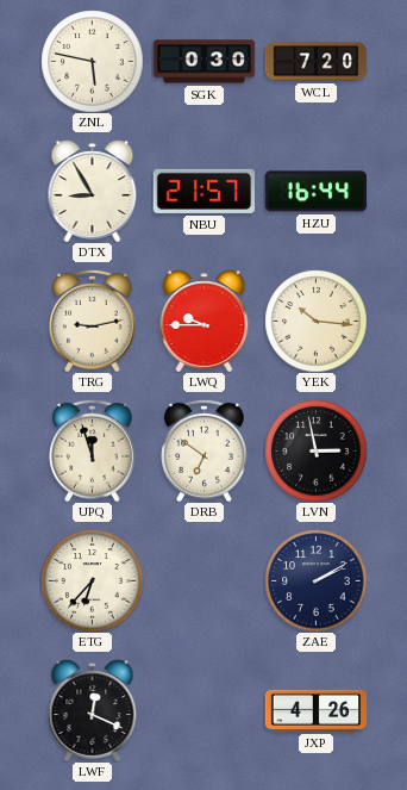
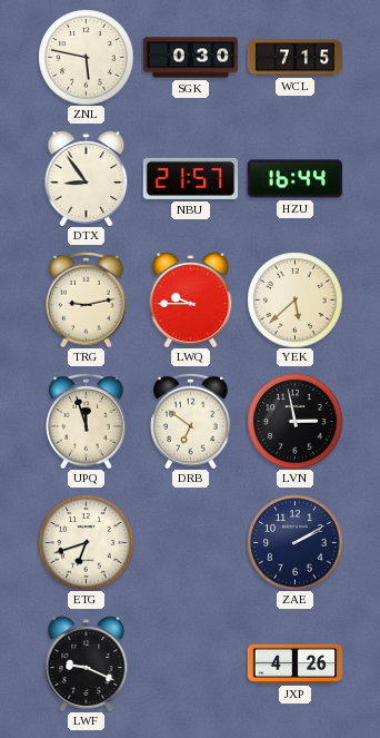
WCL: 7:20 -> 7:15
DTX: 8:55 -> 8:54
YEK: 10:16 -> 5:38
ETG: 6:37 -> 6:42
LWF: 12:19 -> 9:19
